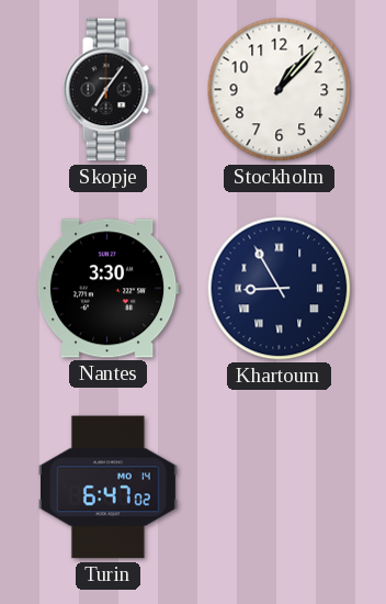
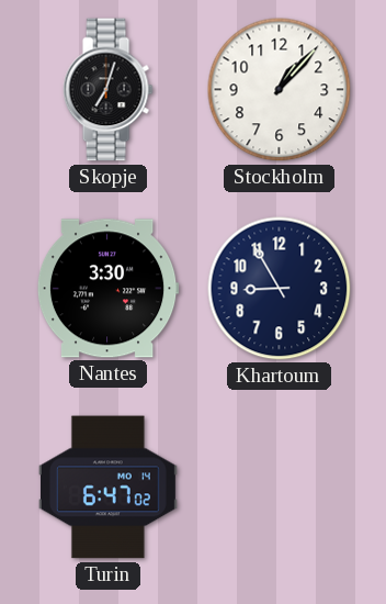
Skopje: 7:06 -> 7:03
Khartoum numerals: Roman -> Arabic
